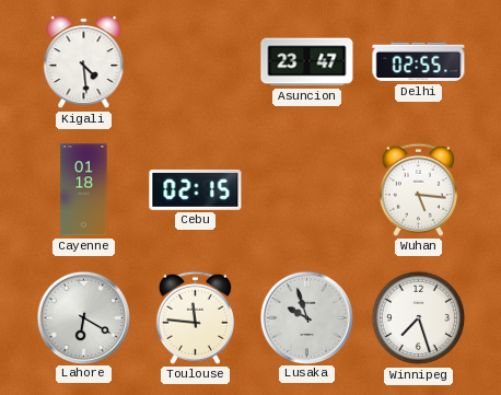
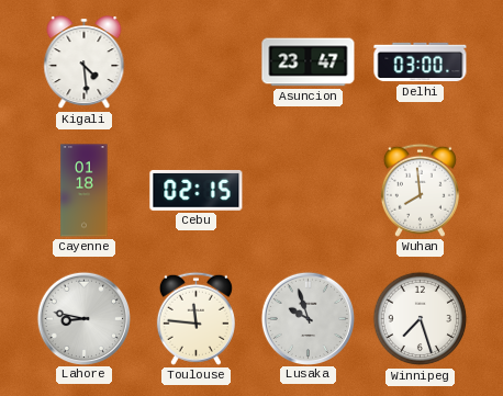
Delhi: 02:55 -> 03:00
Wuhan: 5:16 -> 7:59
Lahore: 6:20 -> 8:47
